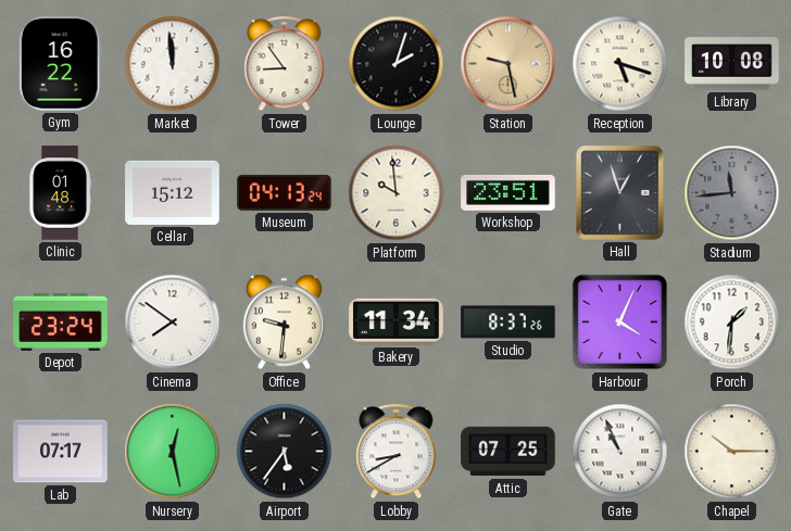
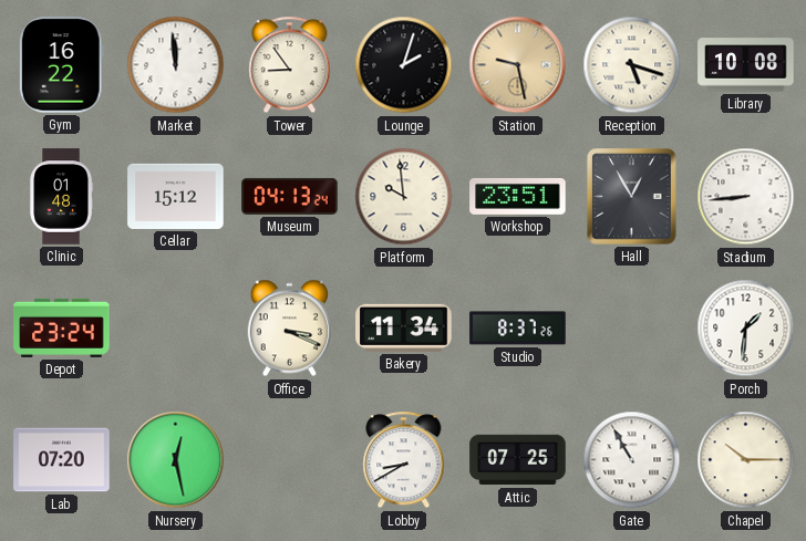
Hall: 12:57 -> 12:55
Stadium: 11:44 -> 8:44
Stadium dial: grey -> white
Cinema: 7:51 -> none
Office: 9:31 -> 3:19
Harbour: 4:04 -> none
Lab: 07:17 -> 07:20
Airport: 5:36 -> none
Gate: 10:56 -> 10:55
